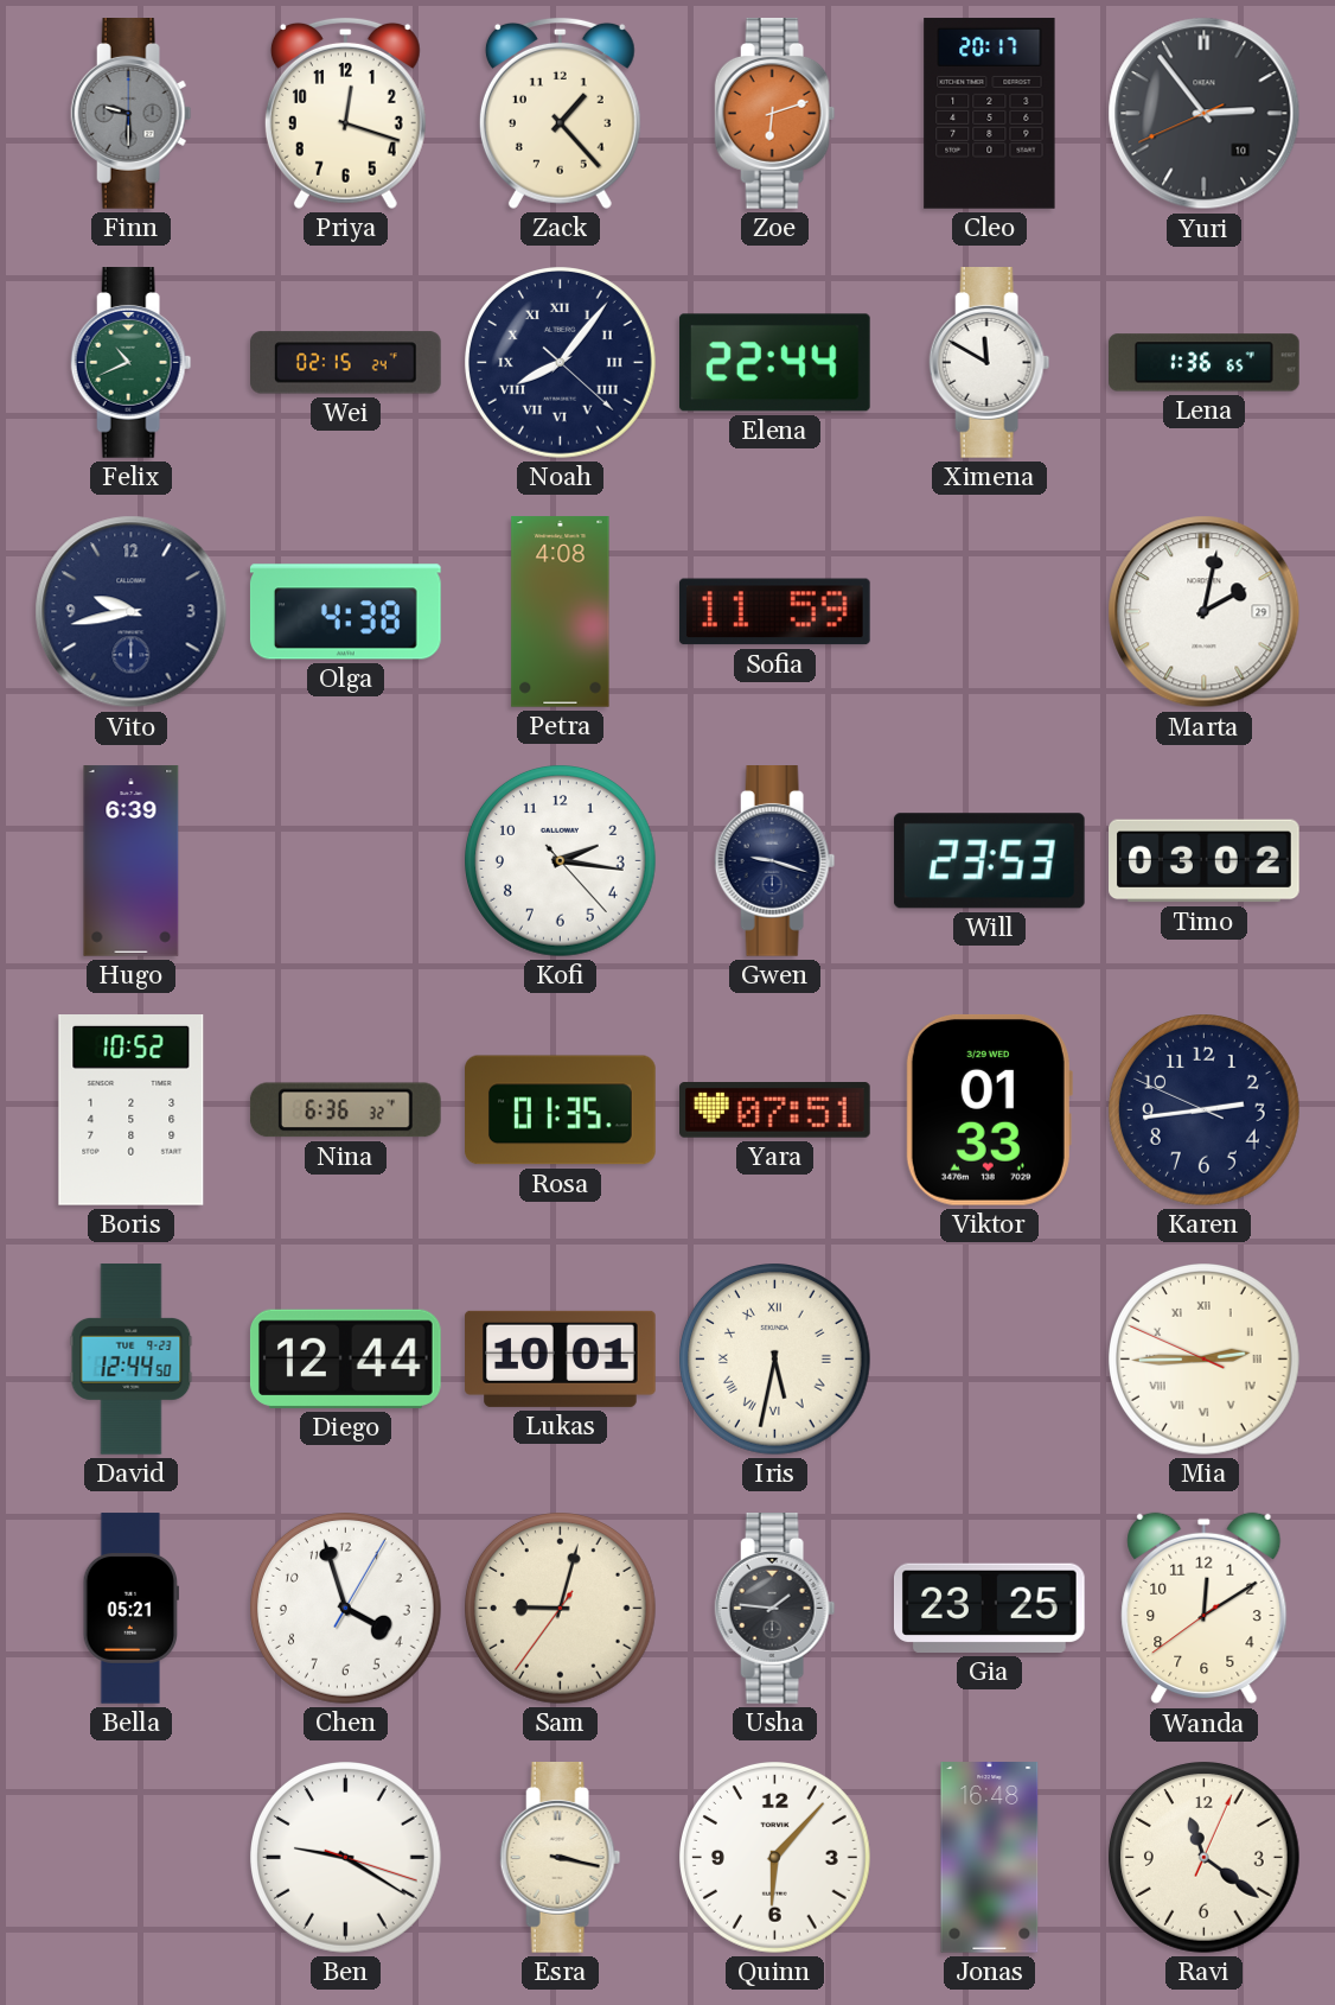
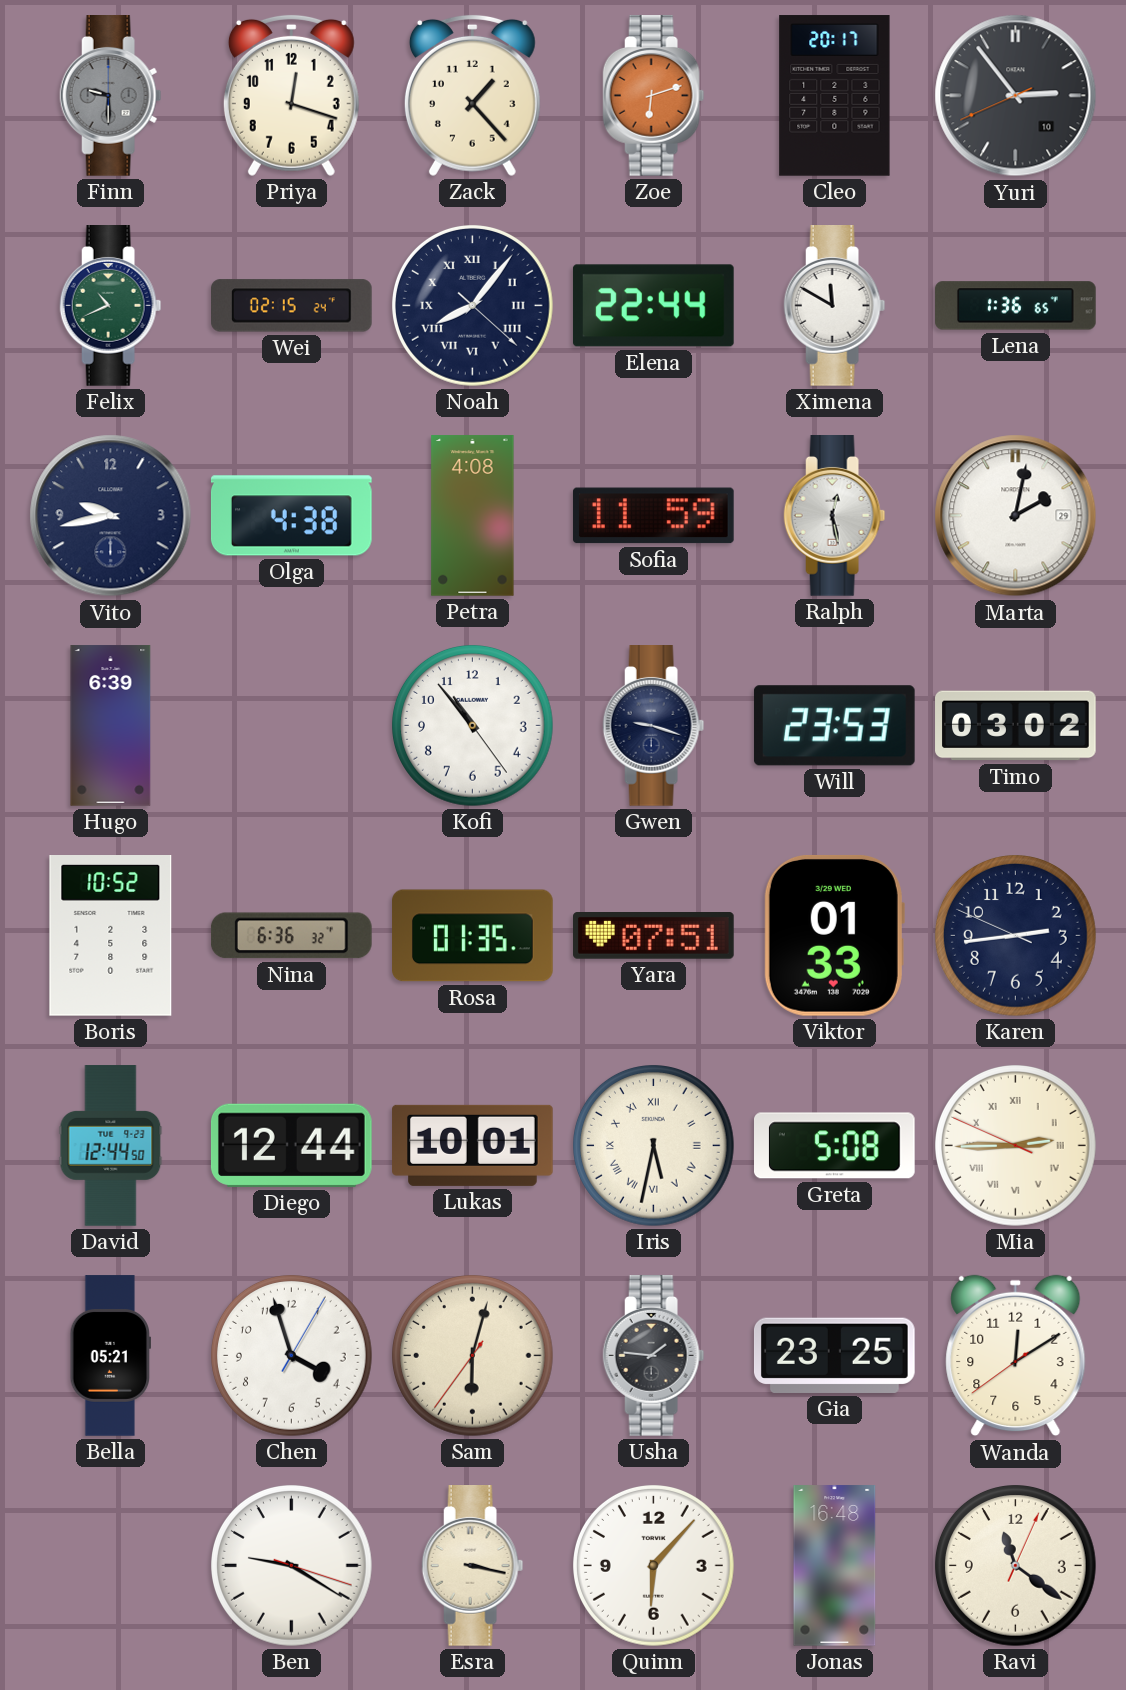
Ralph: none -> 12:28
Kofi: 2:16 -> 10:53
Greta: none -> 5:08
Sam: 9:02 -> 6:02
